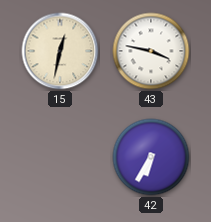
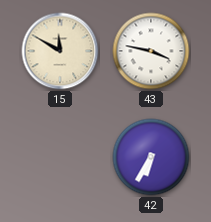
15: 12:32 -> 11:50
